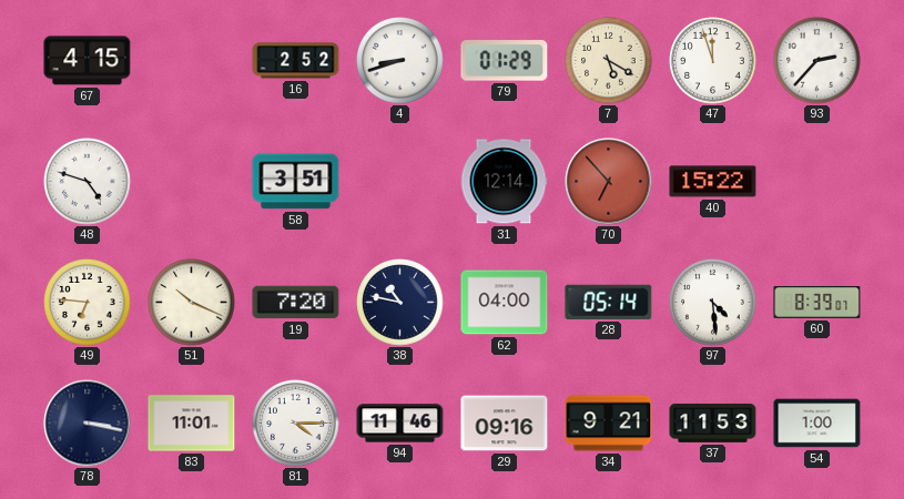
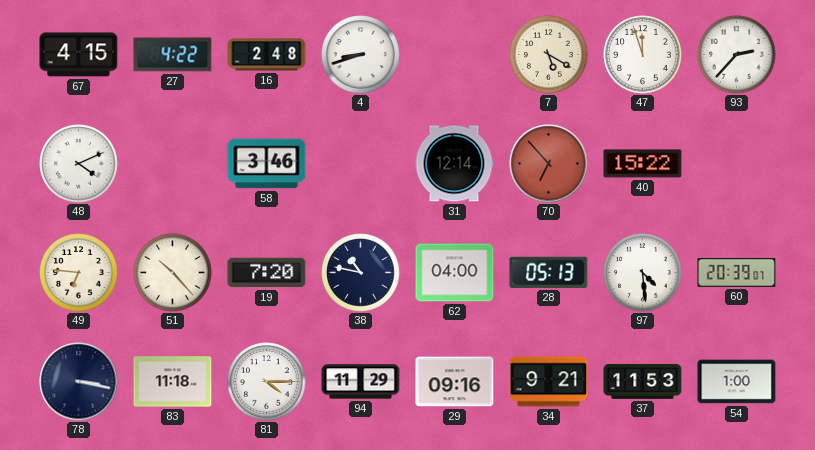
27: none -> 4:22
16: 2:52 -> 2:48
79: 01:29 -> none
48: 4:48 -> 4:11
58: 3:51 -> 3:46
51: 10:19 -> 10:23
28: 05:14 -> 05:13
60: 8:39 -> 20:39
83: 11:01 -> 11:18
94: 11:46 -> 11:29
